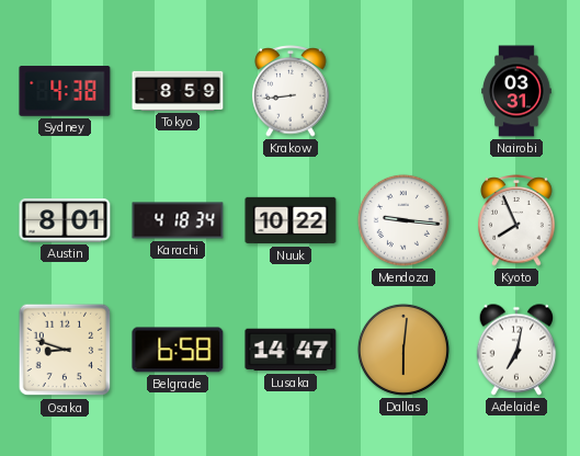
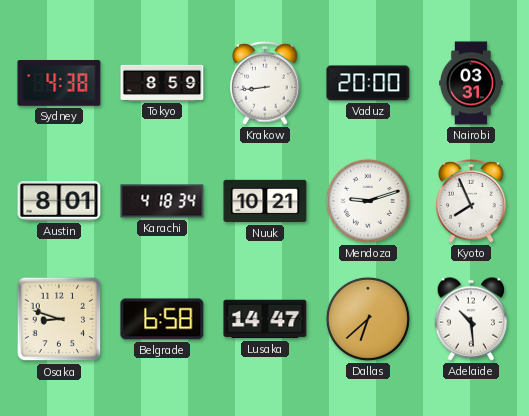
Vaduz: none -> 20:00
Nuuk: 10:22 -> 10:21
Mendoza: 9:16 -> 9:12
Dallas: 6:01 -> 6:38
Adelaide: 7:02 -> 10:29
